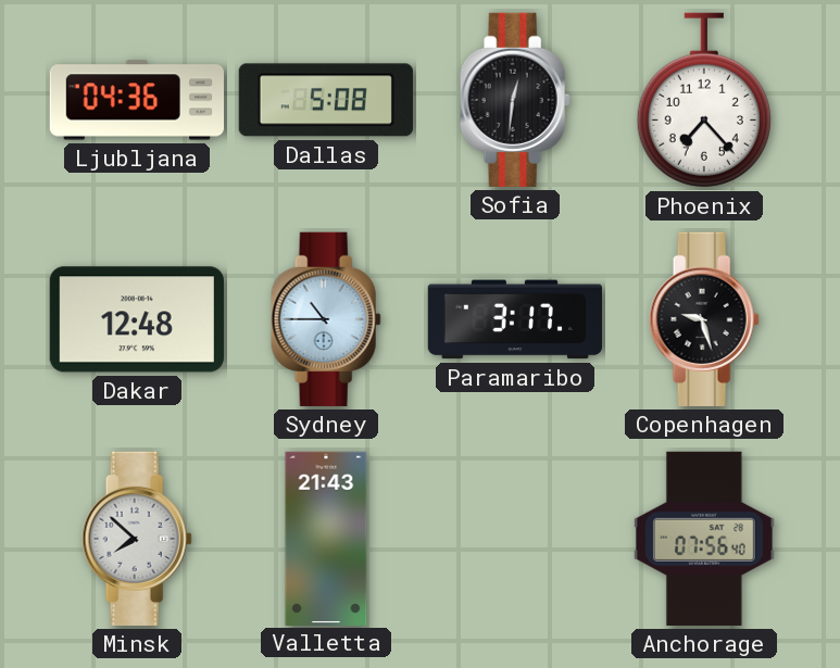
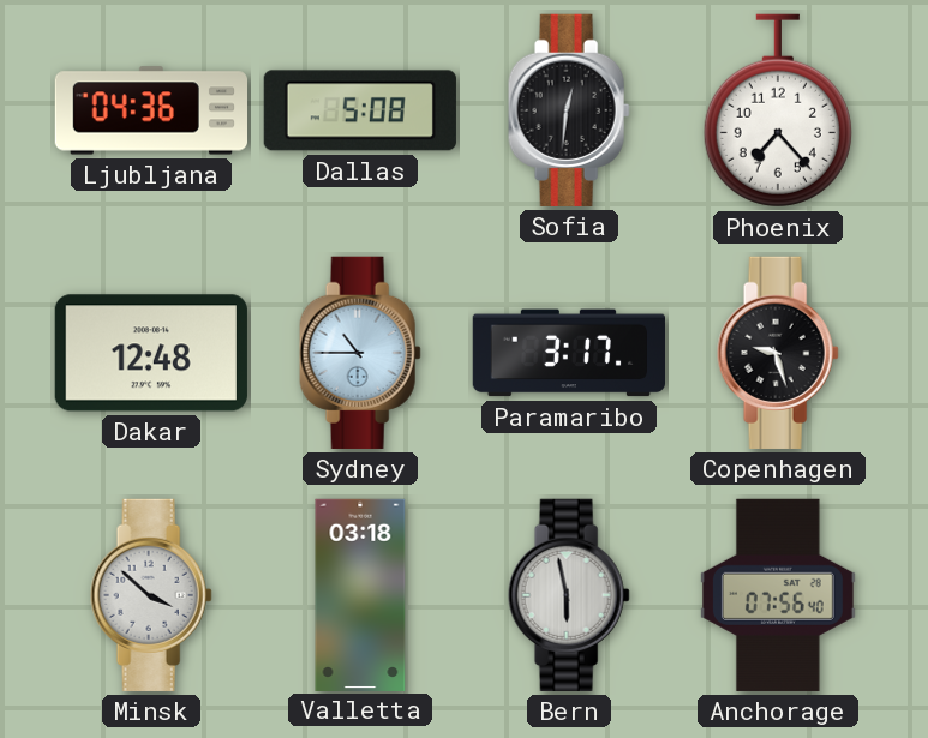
Minsk: 7:52 -> 3:52
Valletta: 21:43 -> 03:18
Bern: none -> 5:58
